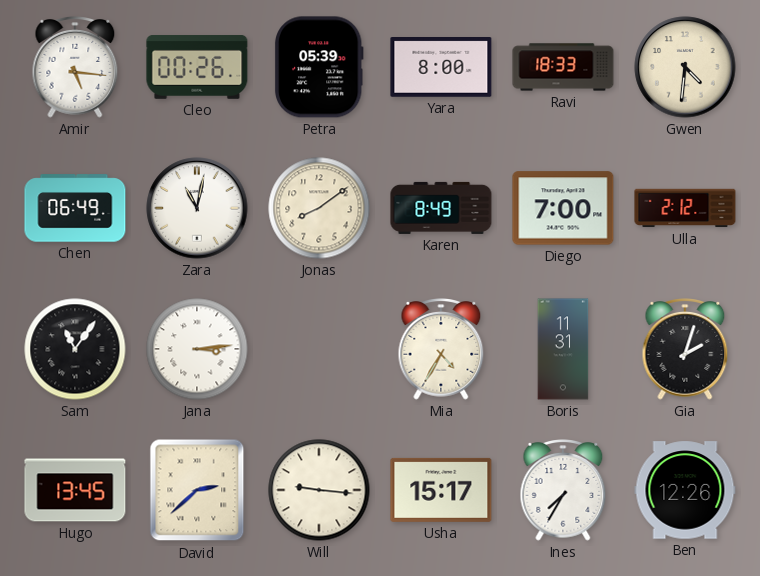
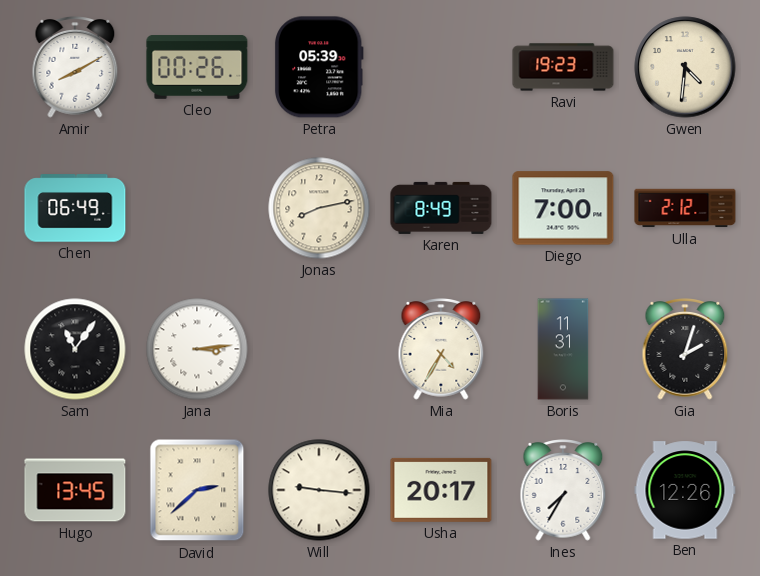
Amir: 5:16 -> 8:10
Yara: 8:00 -> none
Ravi: 18:33 -> 19:23
Zara: 11:02 -> none
Jonas: 8:09 -> 8:13
Usha: 15:17 -> 20:17
